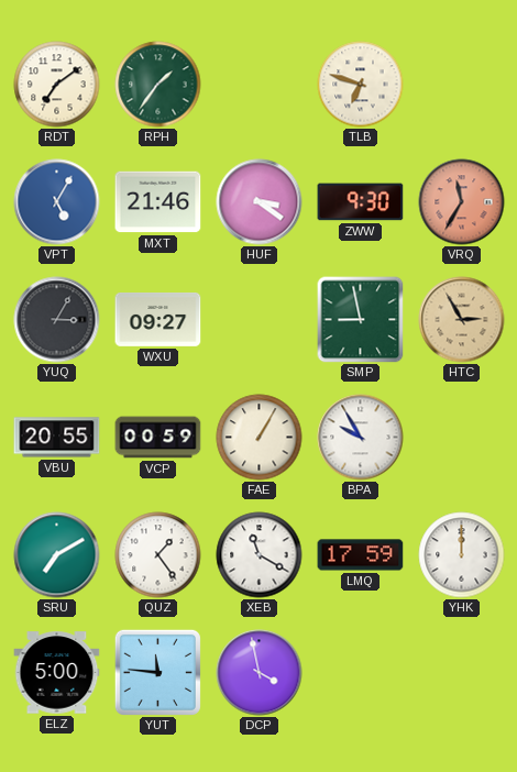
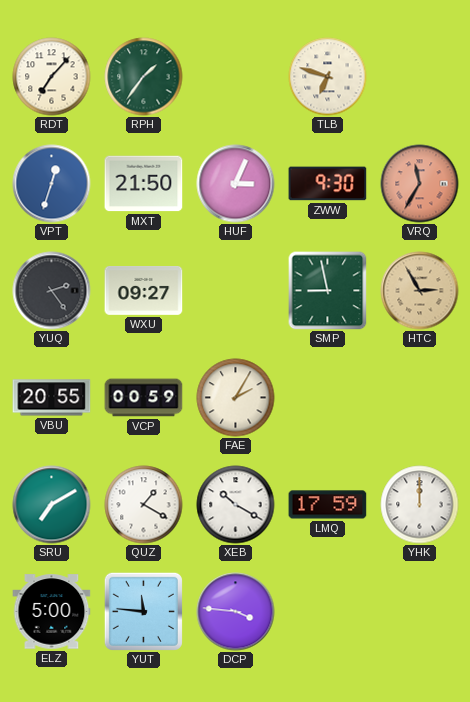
RDT: 7:09 -> 7:07
VPT: 5:05 -> 12:33
MXT: 21:46 -> 21:50
HUF: 3:21 -> 3:04
YUQ: 3:05 -> 2:24
FAE: 1:05 -> 2:05
BPA: 9:55 -> none
QUZ: 1:24 -> 1:20
XEB: 11:20 -> 10:20
DCP: 3:58 -> 3:46
